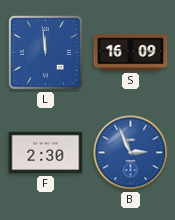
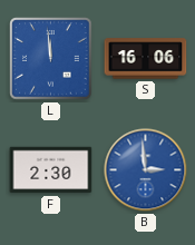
S: 16:09 -> 16:06
B: 2:56 -> 2:59
